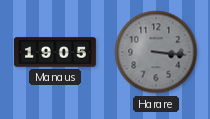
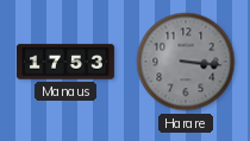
Manaus: 19:05 -> 17:53
